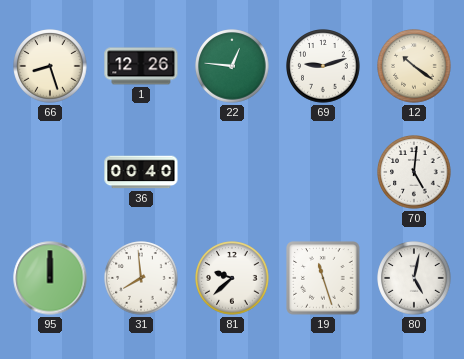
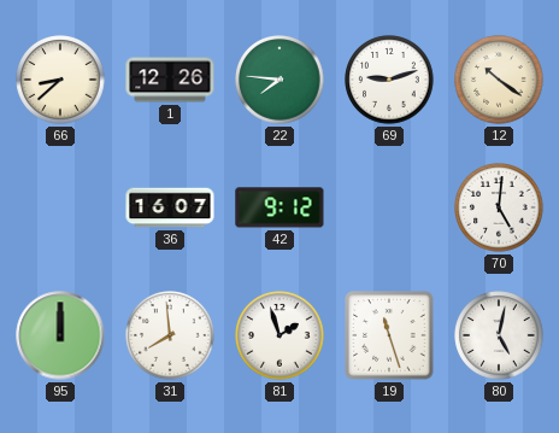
66: 8:27 -> 8:38
22: 12:46 -> 7:46
36: 00:40 -> 16:07
42: none -> 9:12
81: 9:38 -> 1:57
